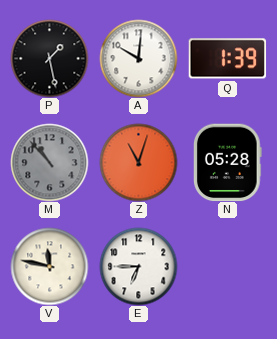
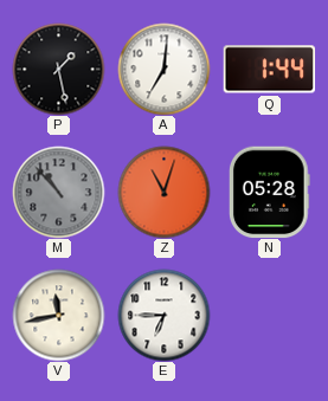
A: 10:01 -> 7:01
Q: 1:39 -> 1:44
V: 11:47 -> 11:43
